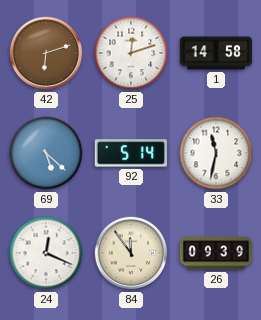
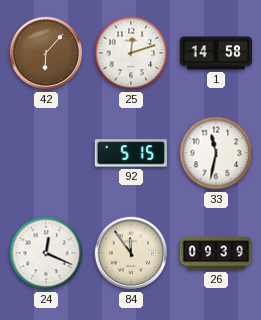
42: 6:12 -> 6:07
69: 5:22 -> none
92: 5:14 -> 5:15
